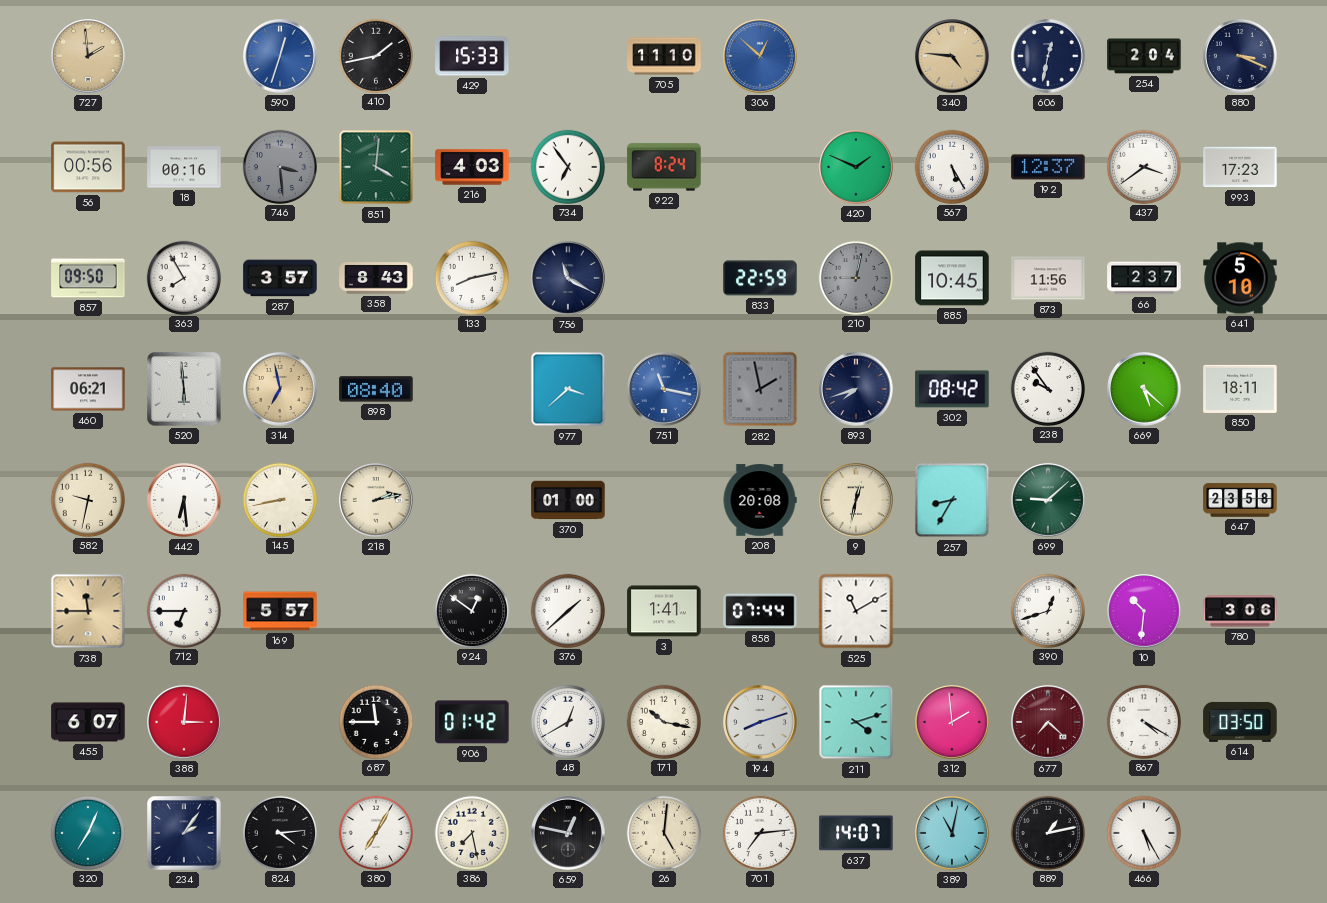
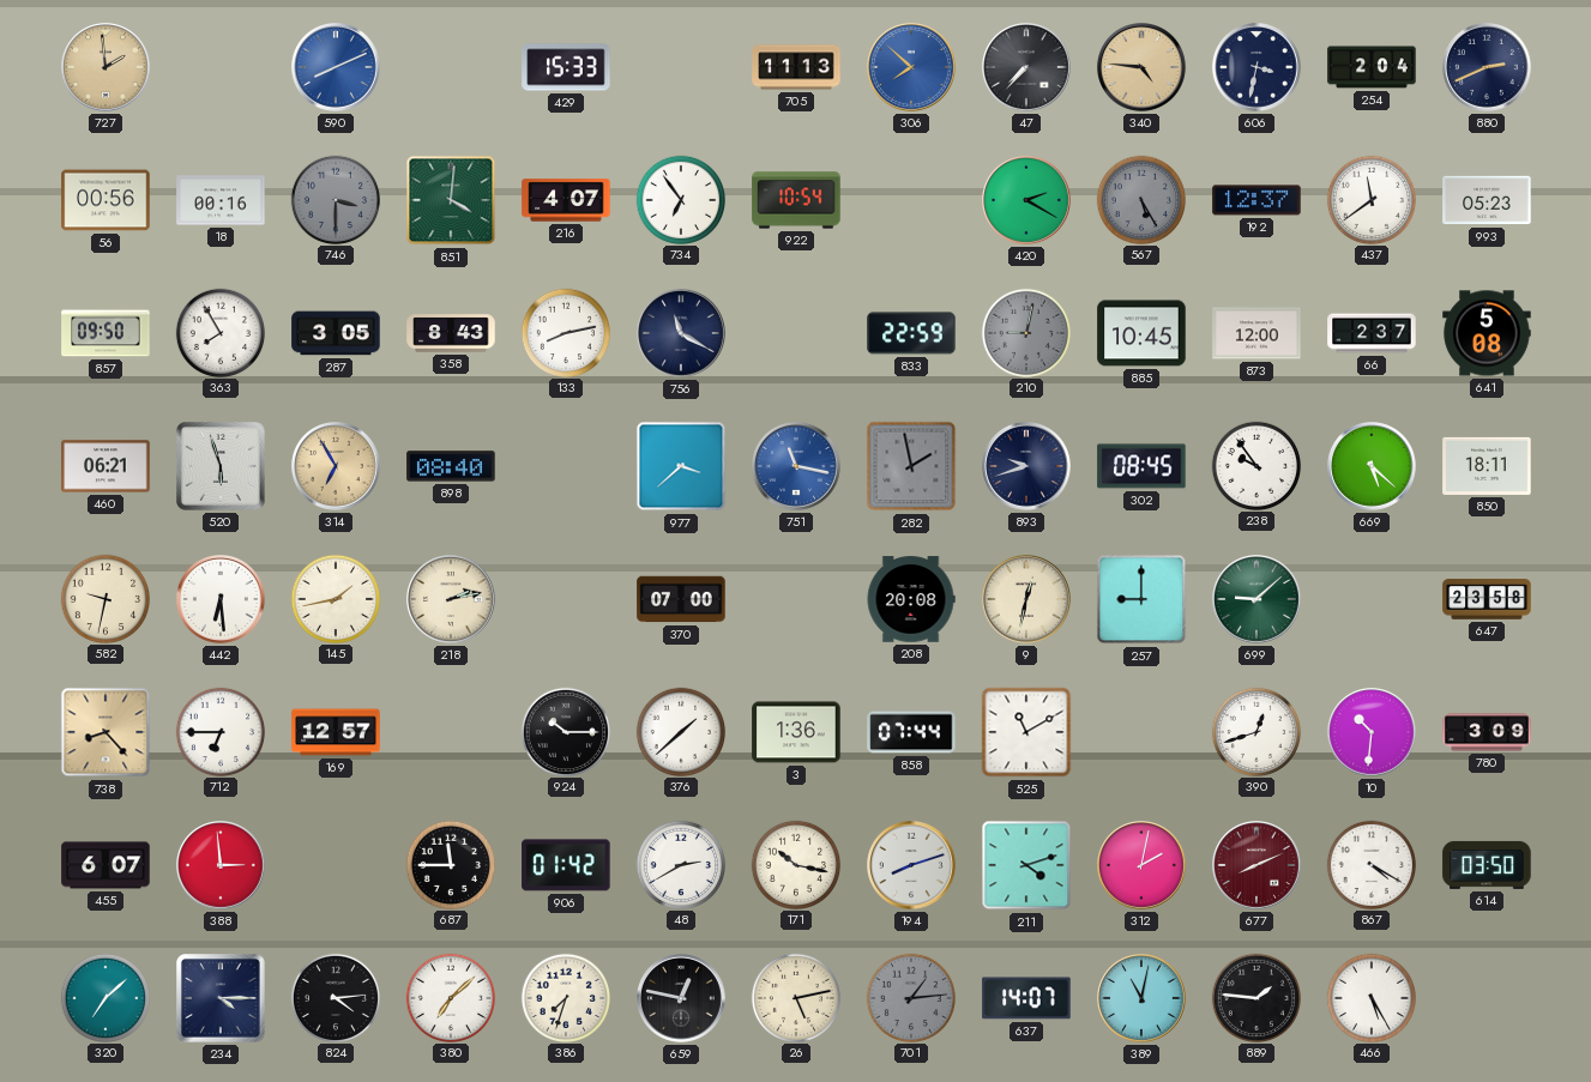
590: 12:33 -> 8:11
410: 1:43 -> none
705: 11:10 -> 11:13
306: 12:52 -> 7:52
47: none -> 7:37
606: 12:32 -> 3:32
880: 3:19 -> 2:41
746: 3:29 -> 3:30
216: 4:03 -> 4:07
922: 8:24 -> 10:54
420: 1:49 -> 2:20
567 dial: white -> grey
437: 3:39 -> 11:39
993: 17:23 -> 05:23
287: 3:57 -> 3:05
873: 11:56 -> 12:00
641: 5:10 -> 5:08
520: 5:59 -> 5:57
314: 6:58 -> 6:55
893: 7:42 -> 9:42
302: 08:42 -> 08:45
145: 8:43 -> 1:43
370: 01:00 -> 07:00
257: 8:35 -> 9:00
738: 11:45 -> 8:23
169: 5:57 -> 12:57
924: 12:51 -> 10:15
3: 1:41 -> 1:36
780: 3:06 -> 3:09
388: 3:01 -> 2:59
48: 12:40 -> 2:40
312: 1:59 -> 2:02
677: 7:22 -> 8:11
320: 7:04 -> 7:08
234: 2:06 -> 4:15
380: 7:05 -> 7:08
386: 7:28 -> 7:33
26: 5:01 -> 5:13
701: 7:14 -> 1:14
701 dial: white -> grey
889: 1:13 -> 1:46
